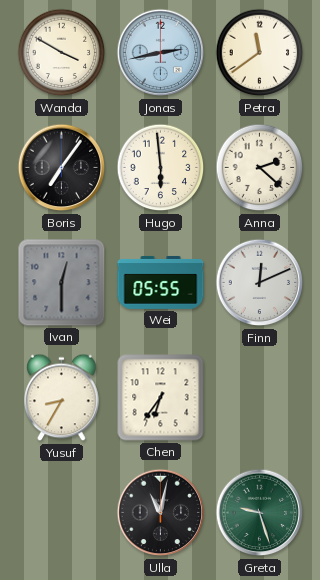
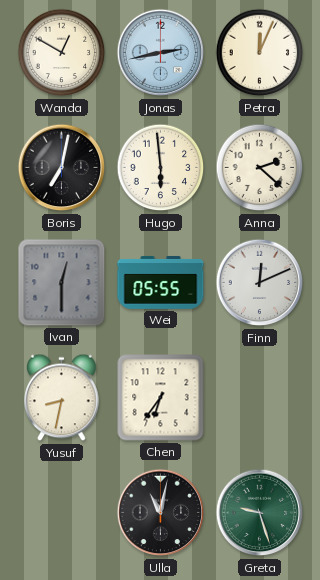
Wanda: 3:50 -> 12:50
Petra: 11:39 -> 12:04
Boris: 7:06 -> 7:02
Yusuf: 8:35 -> 8:32
